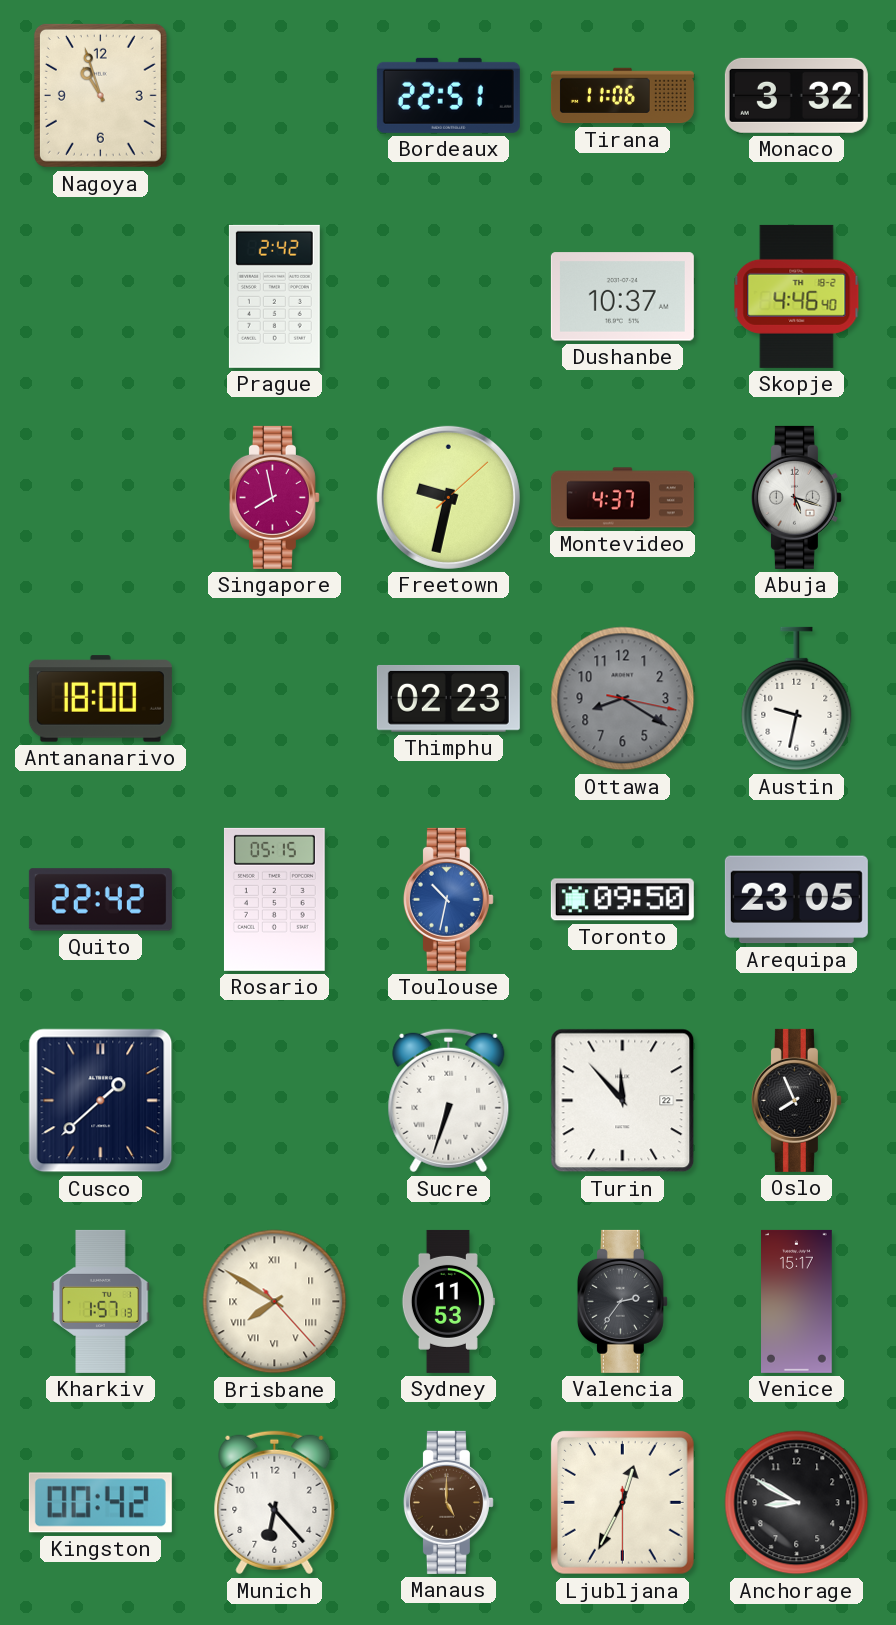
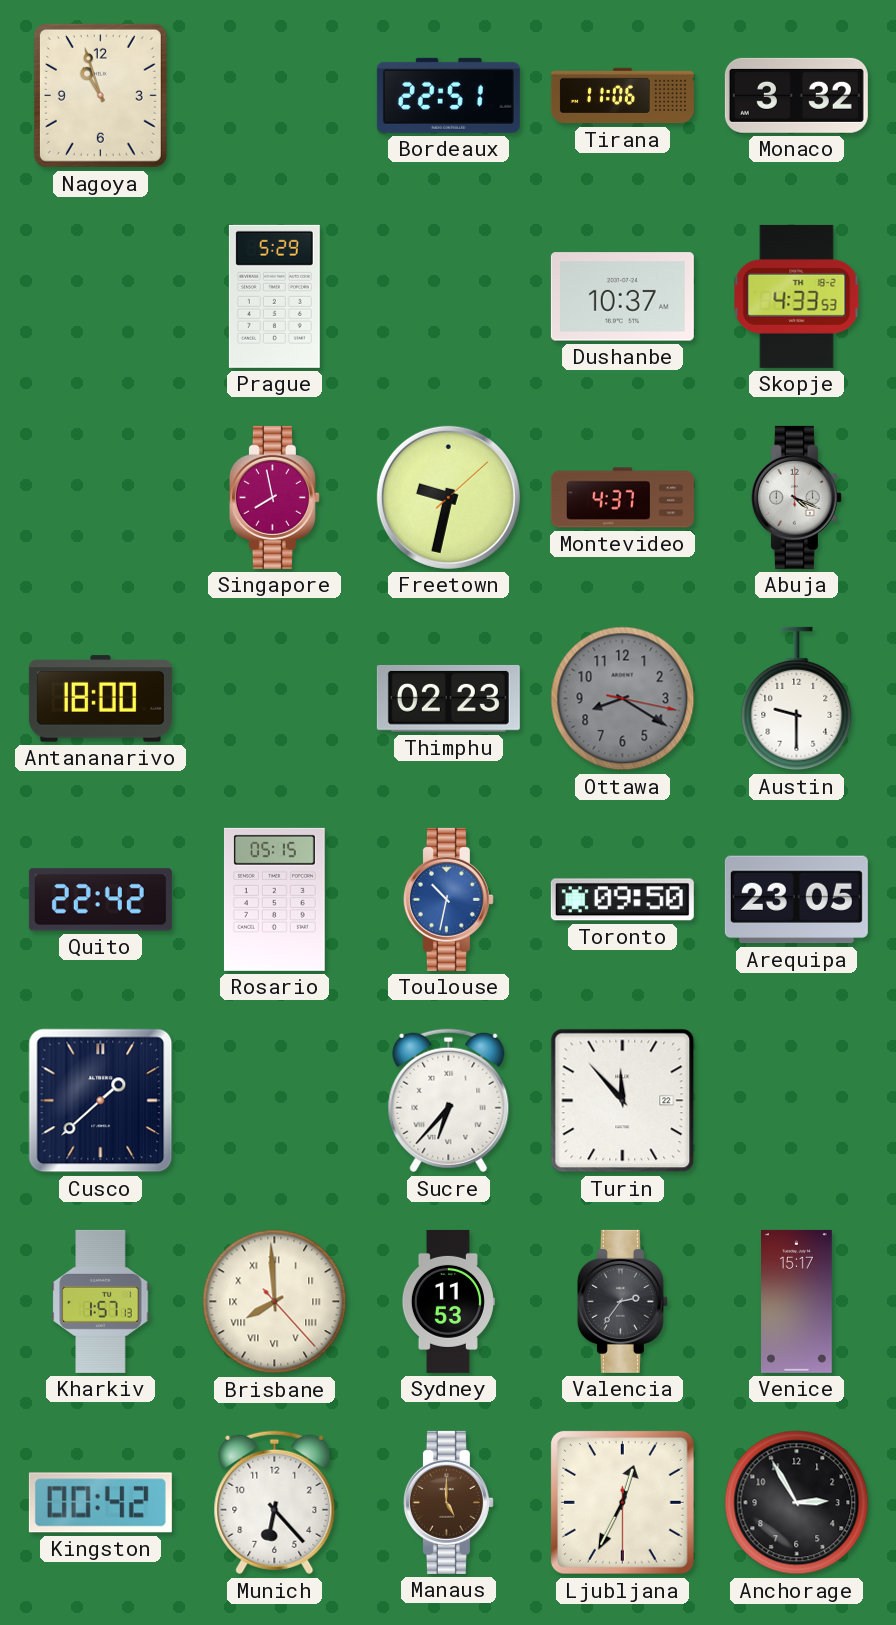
Prague: 2:42 -> 5:29
Skopje: 4:46 -> 4:33
Abuja: 5:18 -> 4:19
Austin: 9:32 -> 9:30
Sucre: 6:33 -> 6:37
Oslo: 7:56 -> none
Brisbane: 7:50 -> 7:59
Anchorage: 8:50 -> 2:55
